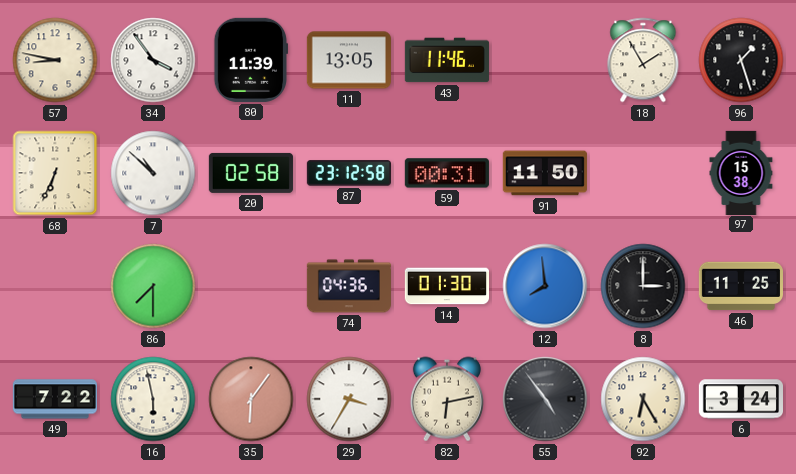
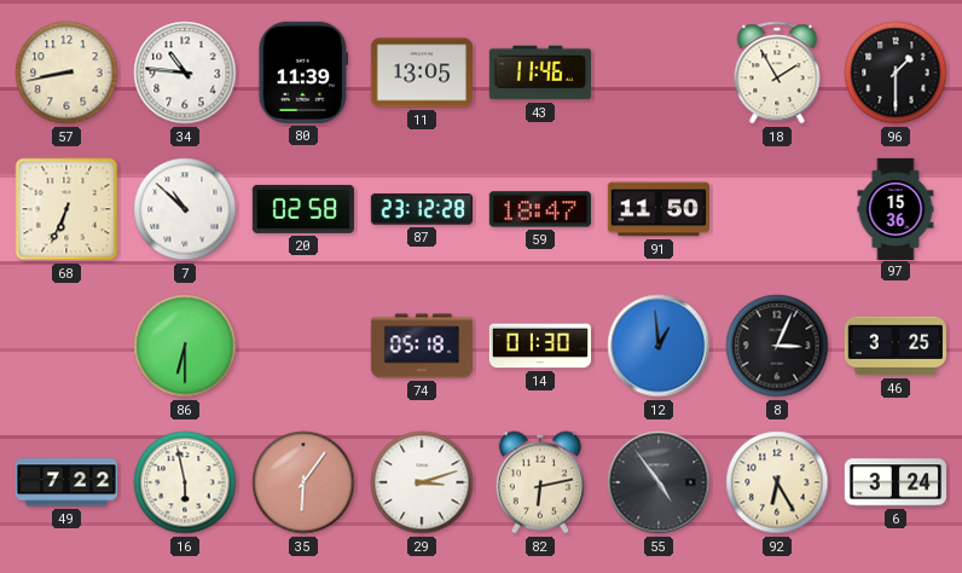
57: 8:47 -> 8:43
34: 3:54 -> 10:46
96: 1:27 -> 1:30
87: 23:12:58 -> 23:12:28
59: 00:31 -> 18:47
97: 15:38 -> 15:36
86: 7:30 -> 6:30
74: 04:36 -> 05:18
12: 7:59 -> 12:59
8: 3:00 -> 3:04
46: 11:25 -> 3:25
29: 3:35 -> 3:12
